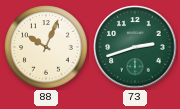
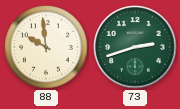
88: 10:04 -> 9:59
